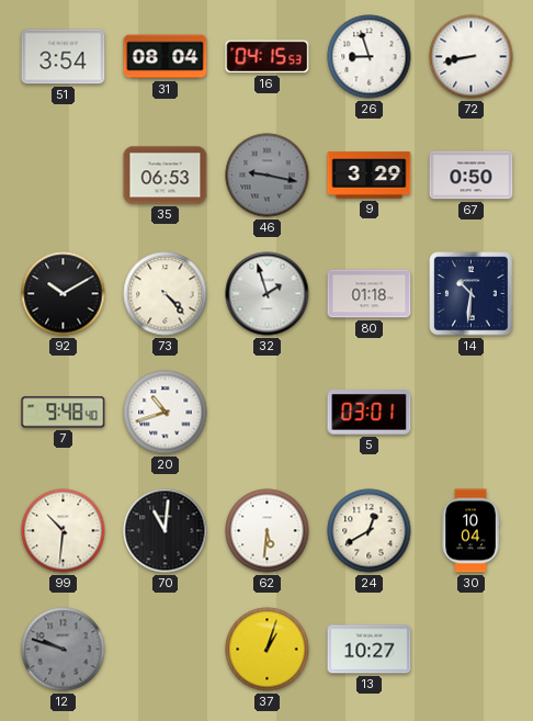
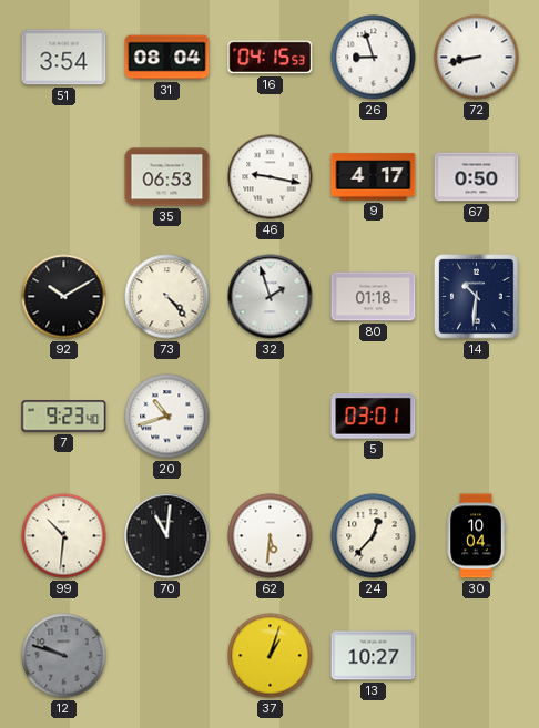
46 dial: grey -> white
9: 3:29 -> 4:17
7: 9:48 -> 9:23
24: 12:40 -> 12:37
